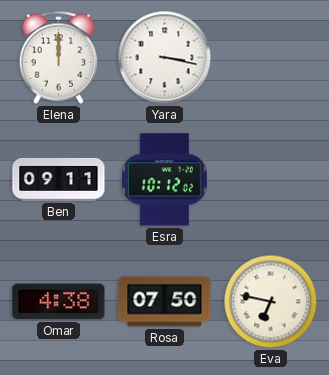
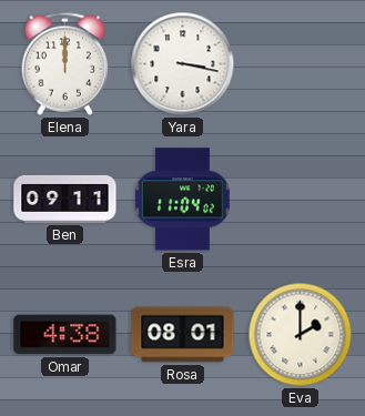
Esra: 10:12 -> 11:04
Rosa: 07:50 -> 08:01
Eva: 6:47 -> 2:00
